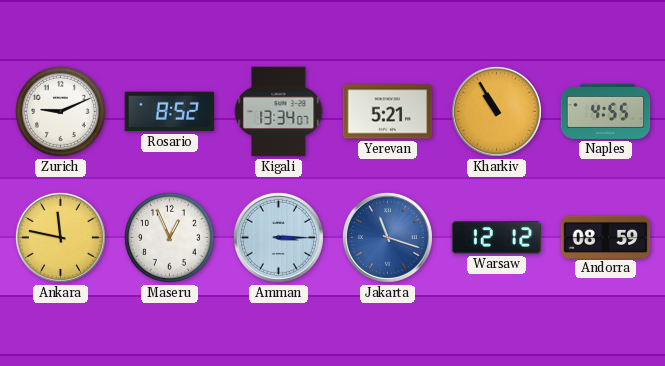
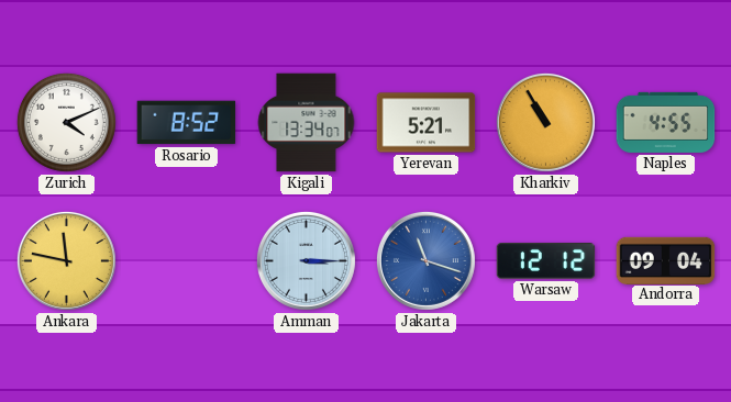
Zurich: 9:11 -> 4:11
Maseru: 12:56 -> none
Andorra: 08:59 -> 09:04
